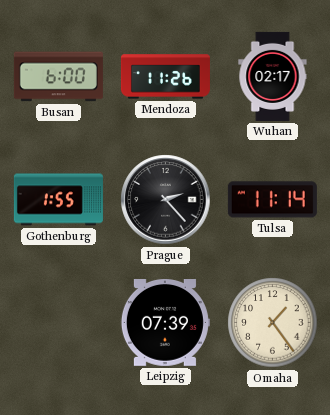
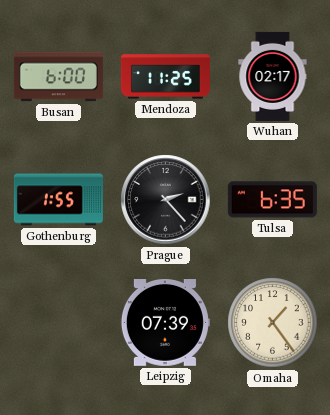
Mendoza: 11:26 -> 11:25
Tulsa: 11:14 -> 6:35
